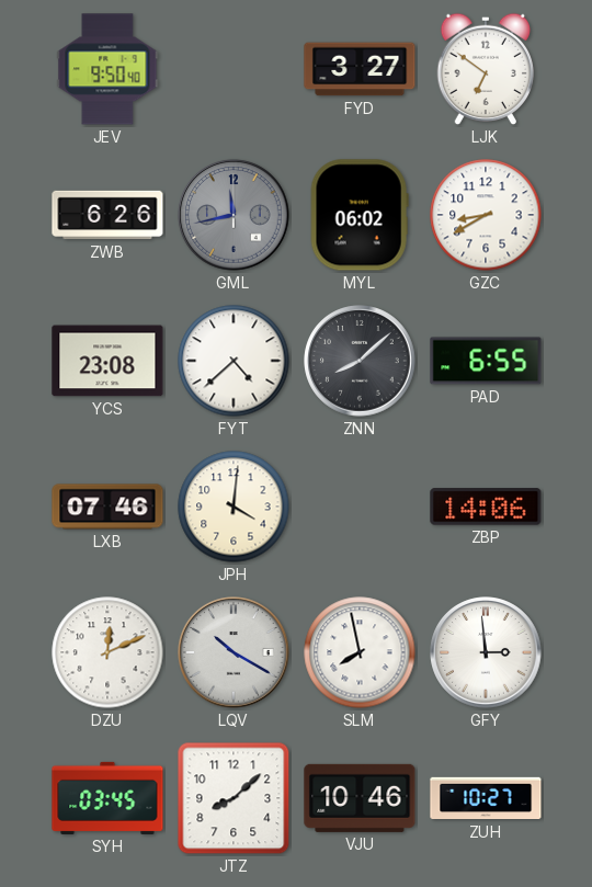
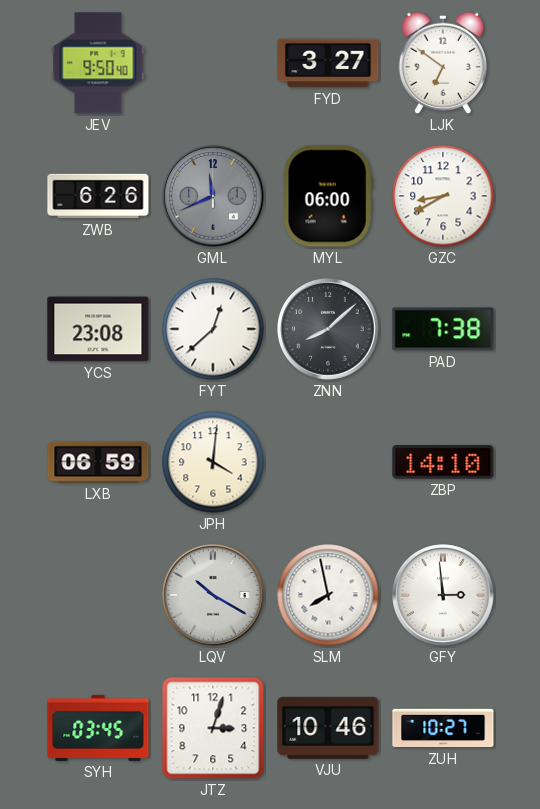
GML: 11:43 -> 11:41
MYL: 06:02 -> 06:00
FYT: 4:38 -> 12:38
PAD: 6:55 -> 7:38
LXB: 07:46 -> 06:59
ZBP: 14:06 -> 14:10
DZU: 12:11 -> none
JTZ: 8:08 -> 3:03
